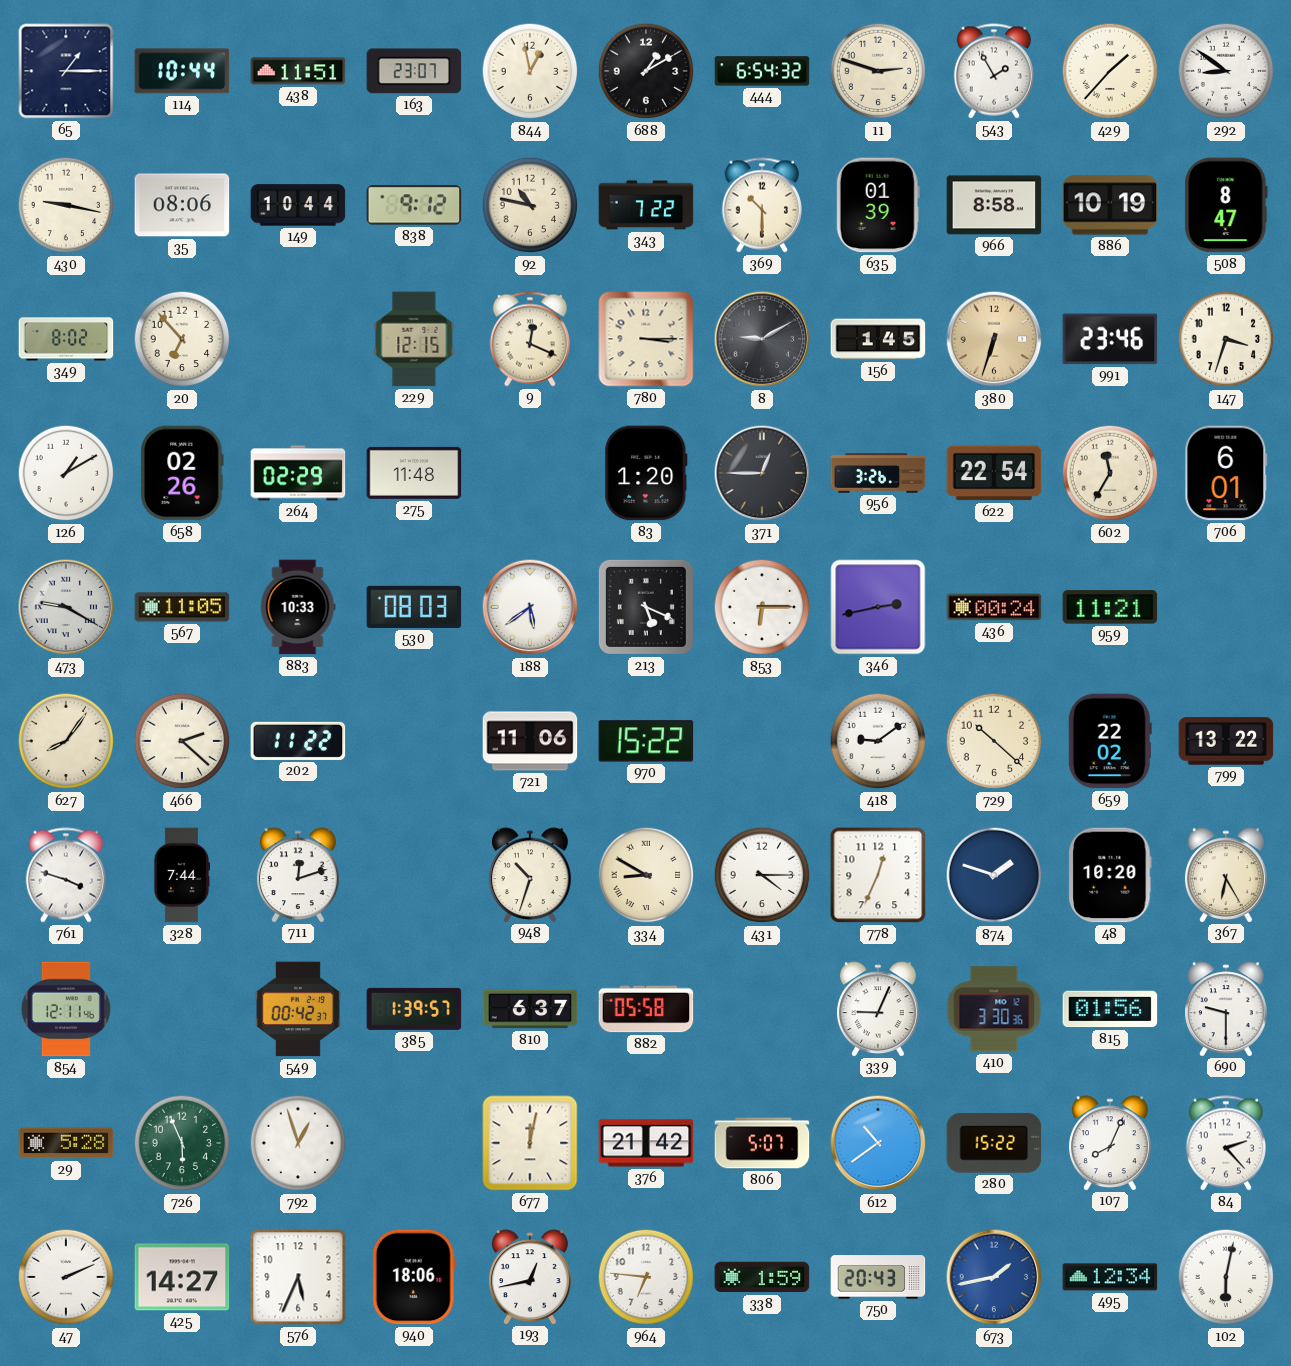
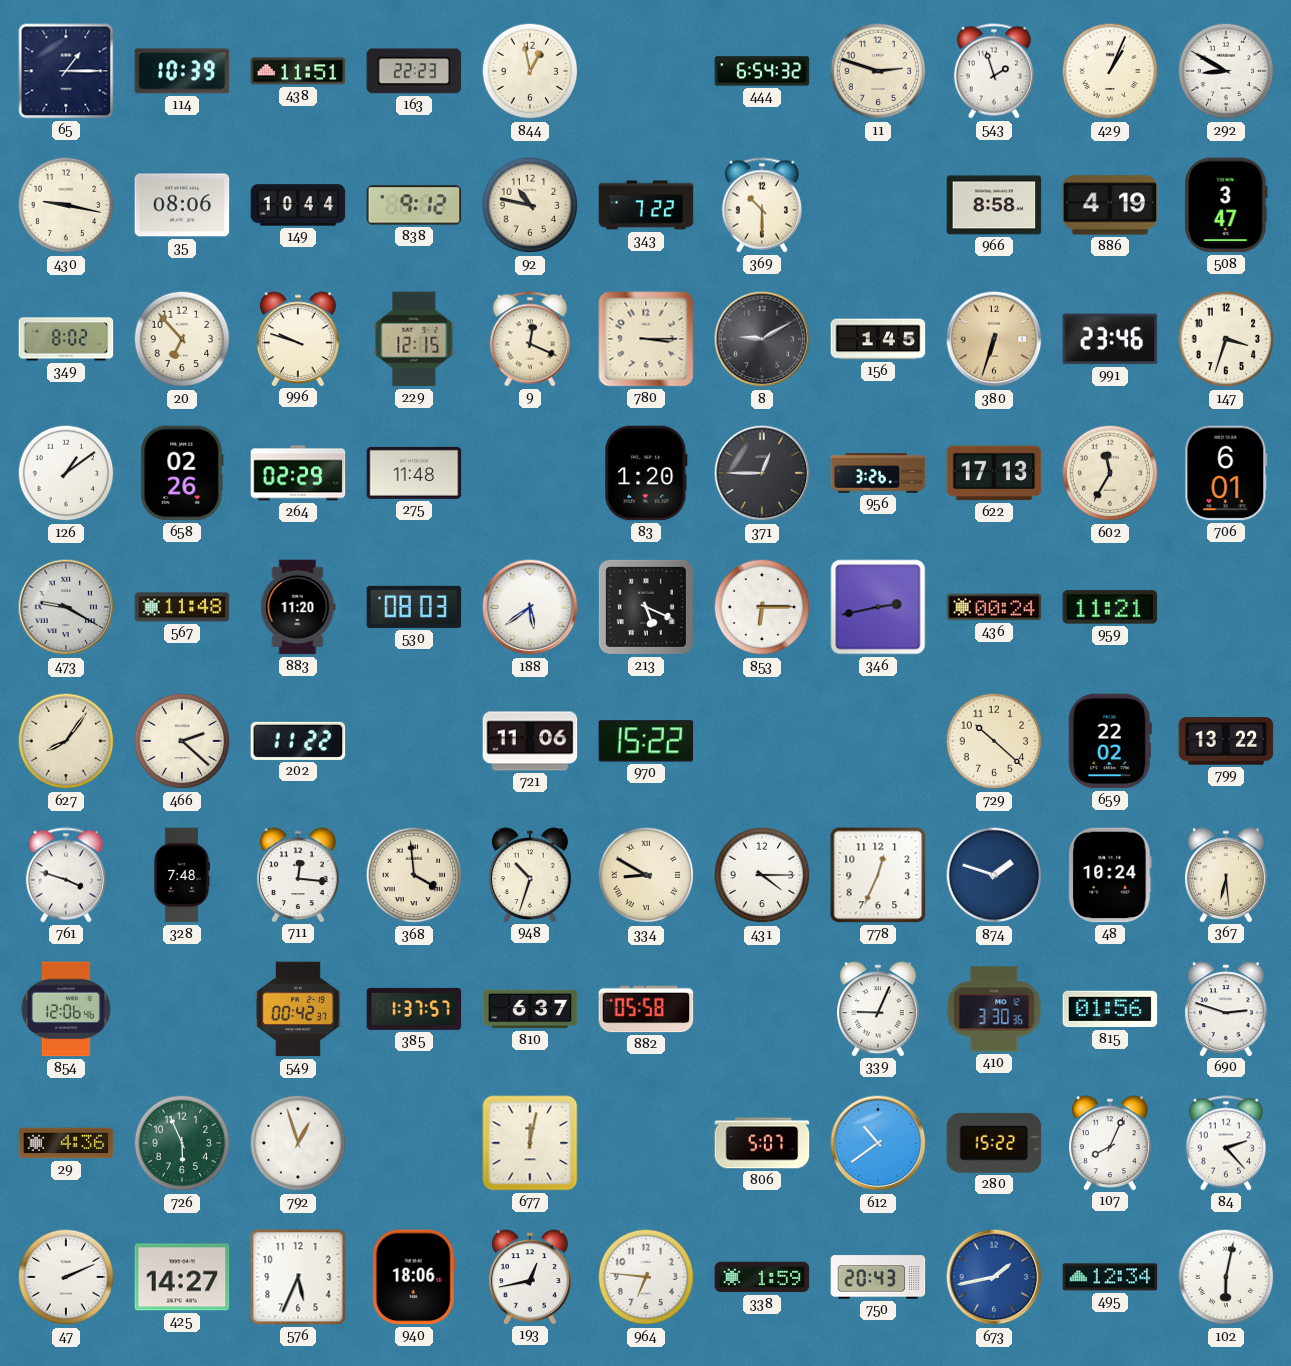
114: 10:44 -> 10:39
163: 23:07 -> 22:23
688: 1:10 -> none
543: 1:55 -> 1:57
429: 1:37 -> 1:04
292: 8:51 -> 8:50
635: 01:39 -> none
886: 10:19 -> 4:19
508: 8:47 -> 3:47
996: none -> 9:48
126: 1:10 -> 1:09
622: 22:54 -> 17:13
567: 11:05 -> 11:48
883: 10:33 -> 11:20
418: 9:09 -> none
328: 7:44 -> 7:48
711: 12:12 -> 12:16
368: none -> 3:59
48: 10:20 -> 10:24
367: 6:25 -> 6:29
854: 12:11 -> 12:06
385: 1:39 -> 1:37
690: 9:30 -> 2:48
29: 5:28 -> 4:36
376: 21:42 -> none
